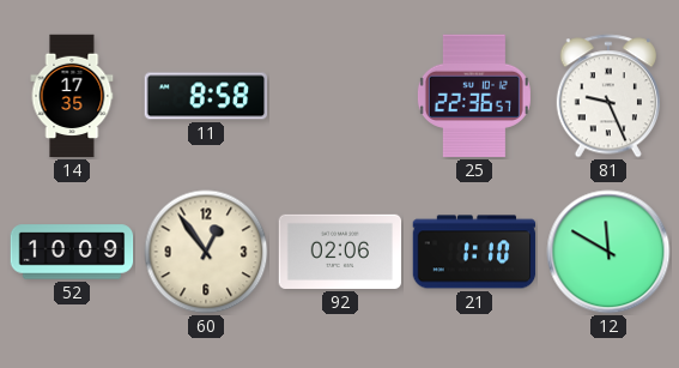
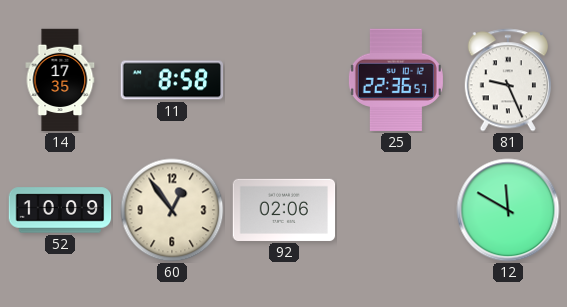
21: 1:10 -> none
